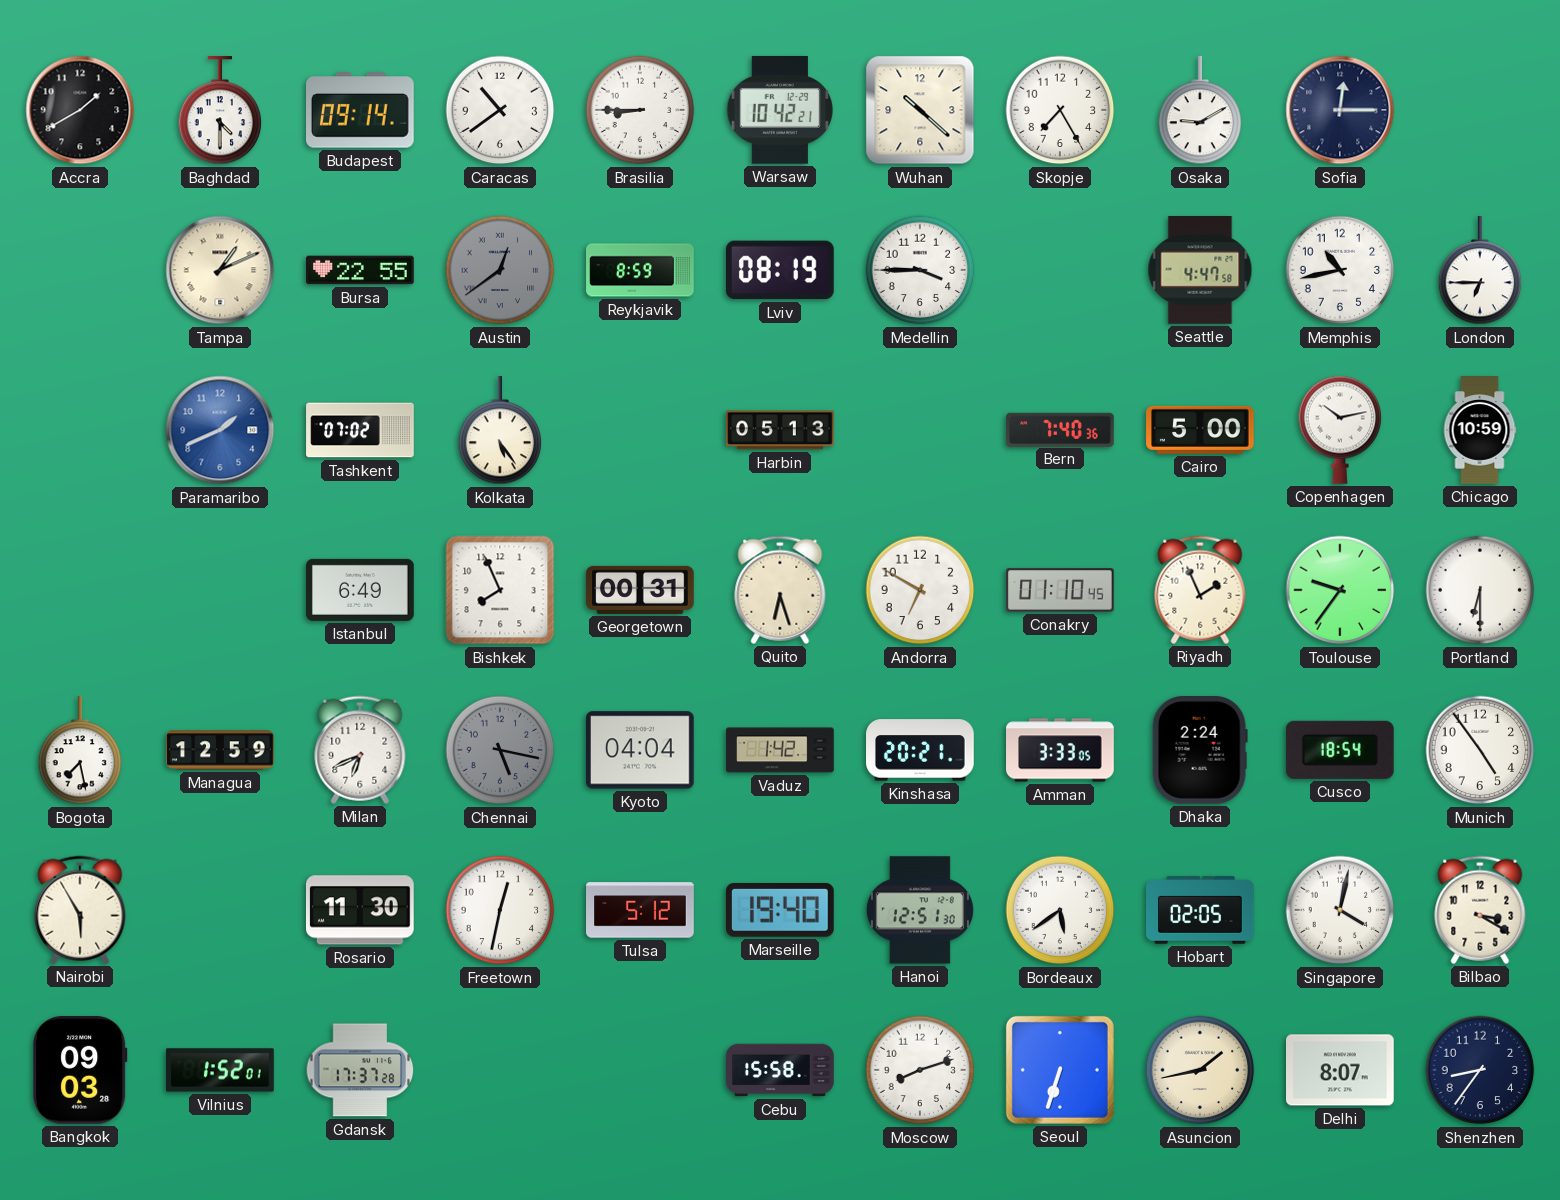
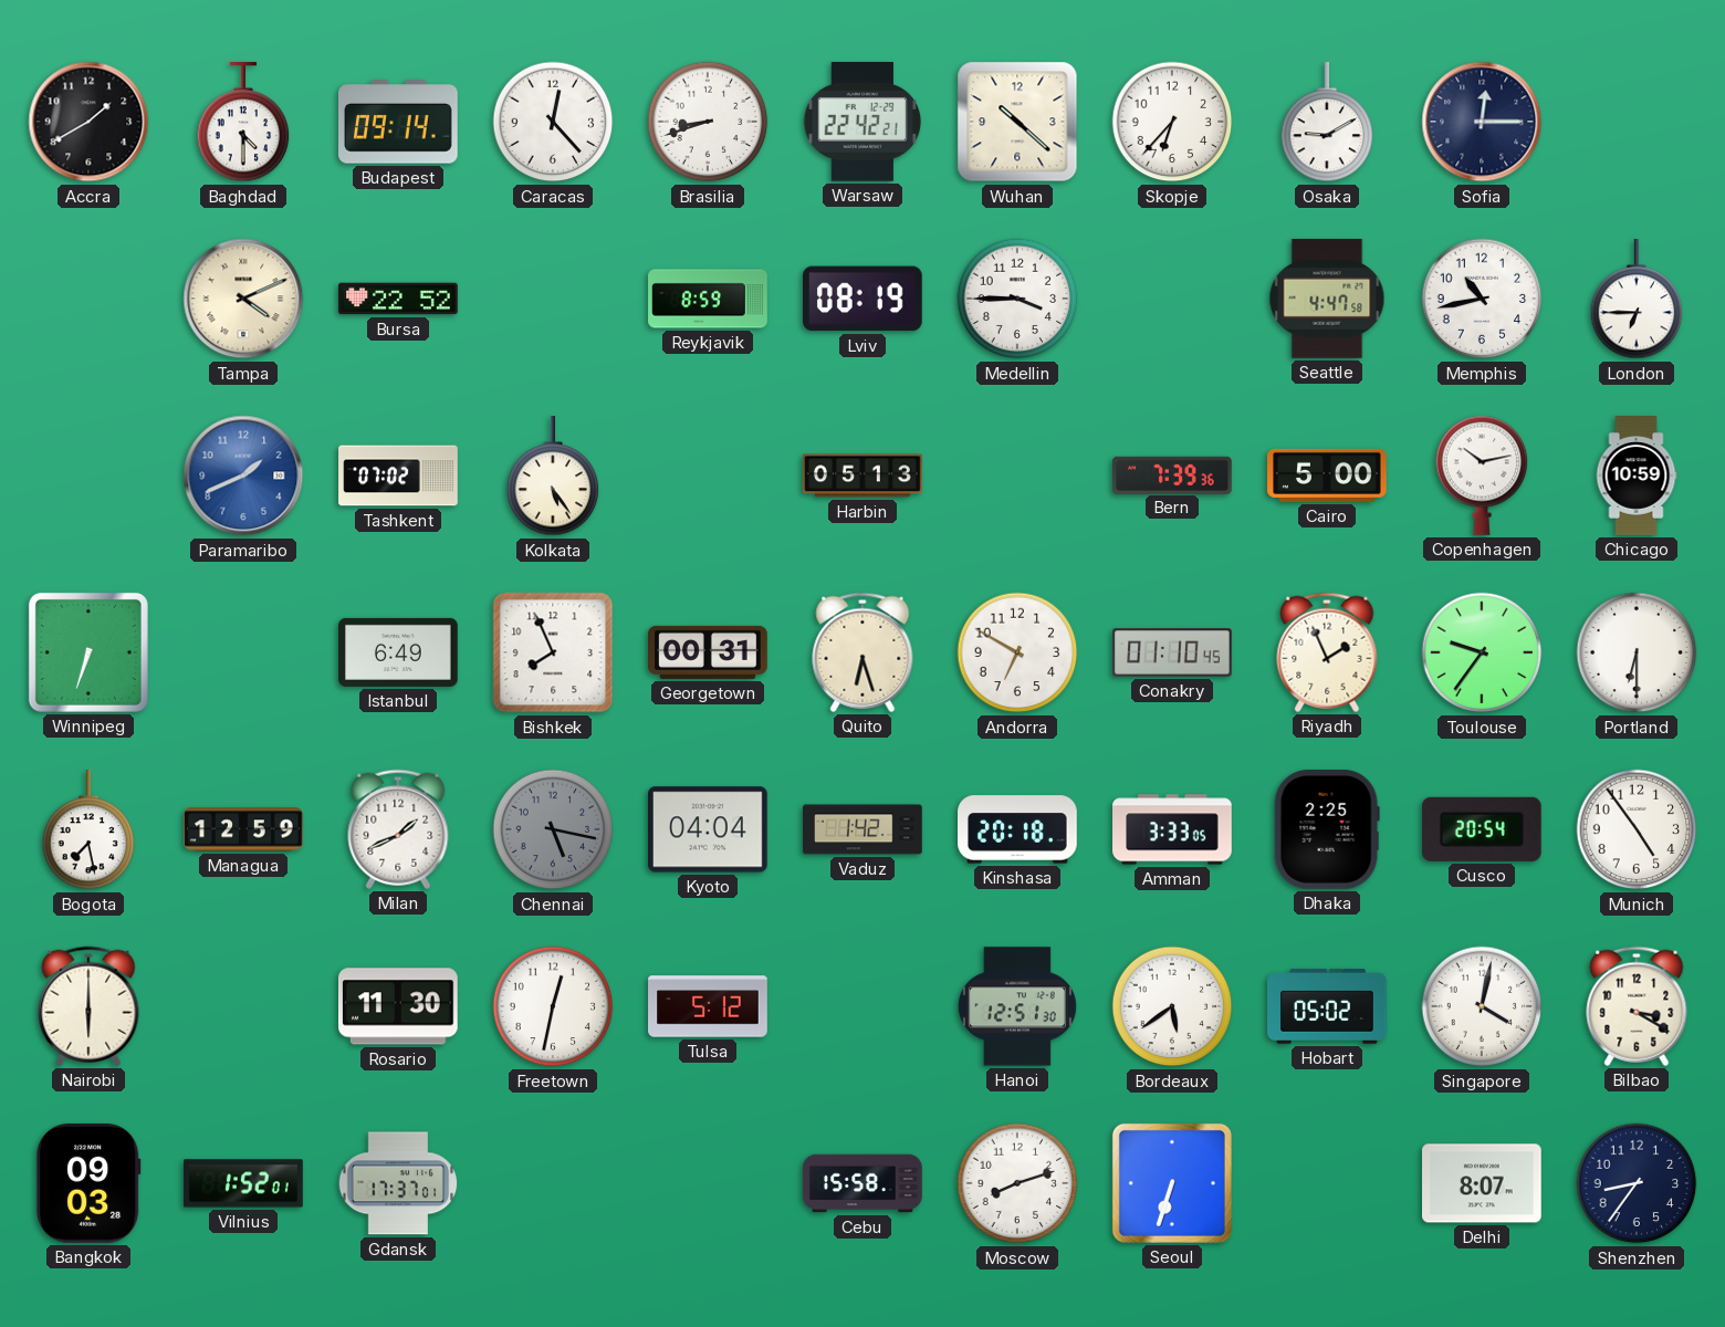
Caracas: 10:39 -> 12:23
Brasilia: 8:45 -> 8:42
Warsaw: 10:42 -> 22:42
Skopje: 7:25 -> 6:37
Tampa: 1:11 -> 4:11
Bursa: 22:55 -> 22:52
Austin: 12:39 -> none
Bern: 7:40 -> 7:39
Winnipeg: none -> 6:33
Milan: 6:41 -> 1:41
Kinshasa: 20:21 -> 20:18
Dhaka: 2:24 -> 2:25
Cusco: 18:54 -> 20:54
Nairobi: 5:55 -> 6:00
Marseille: 19:40 -> none
Hobart: 02:05 -> 05:02
Gdansk: 17:37:28 -> 17:37:01
Asuncion: 1:43 -> none
